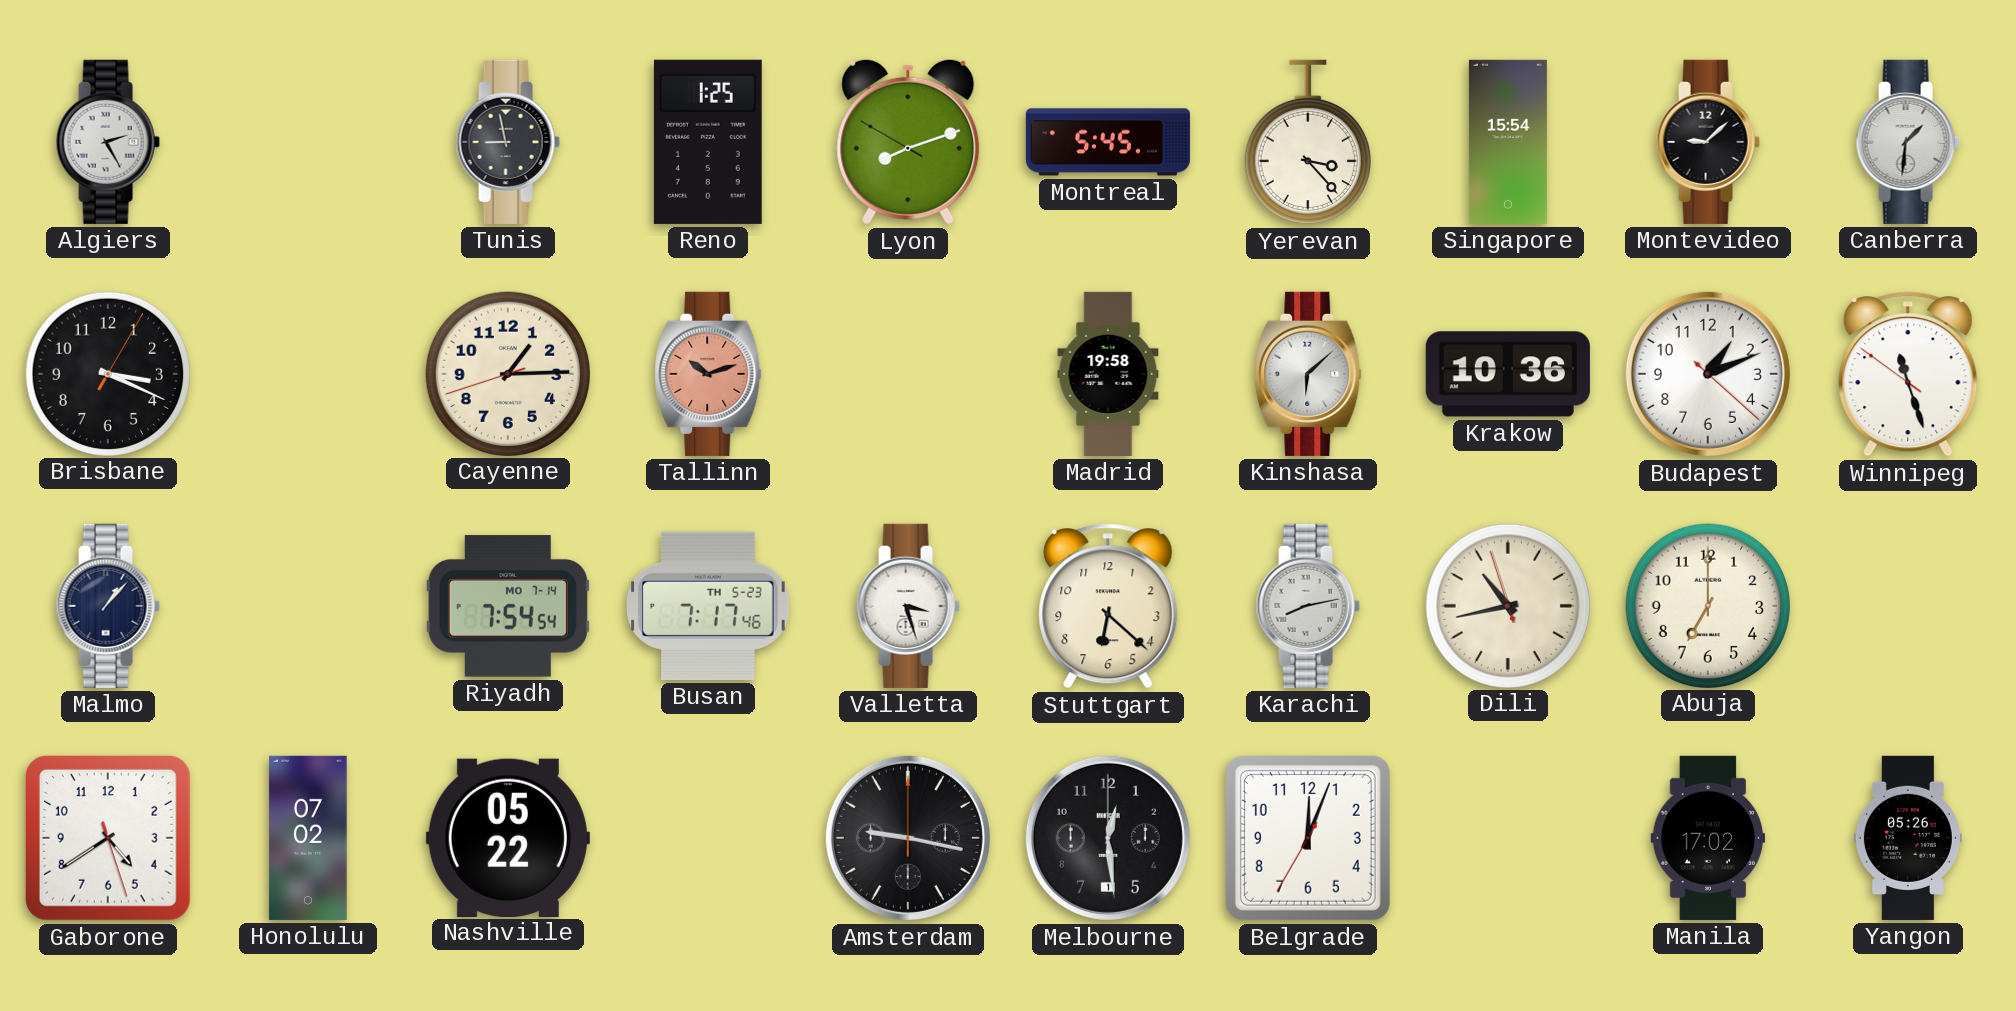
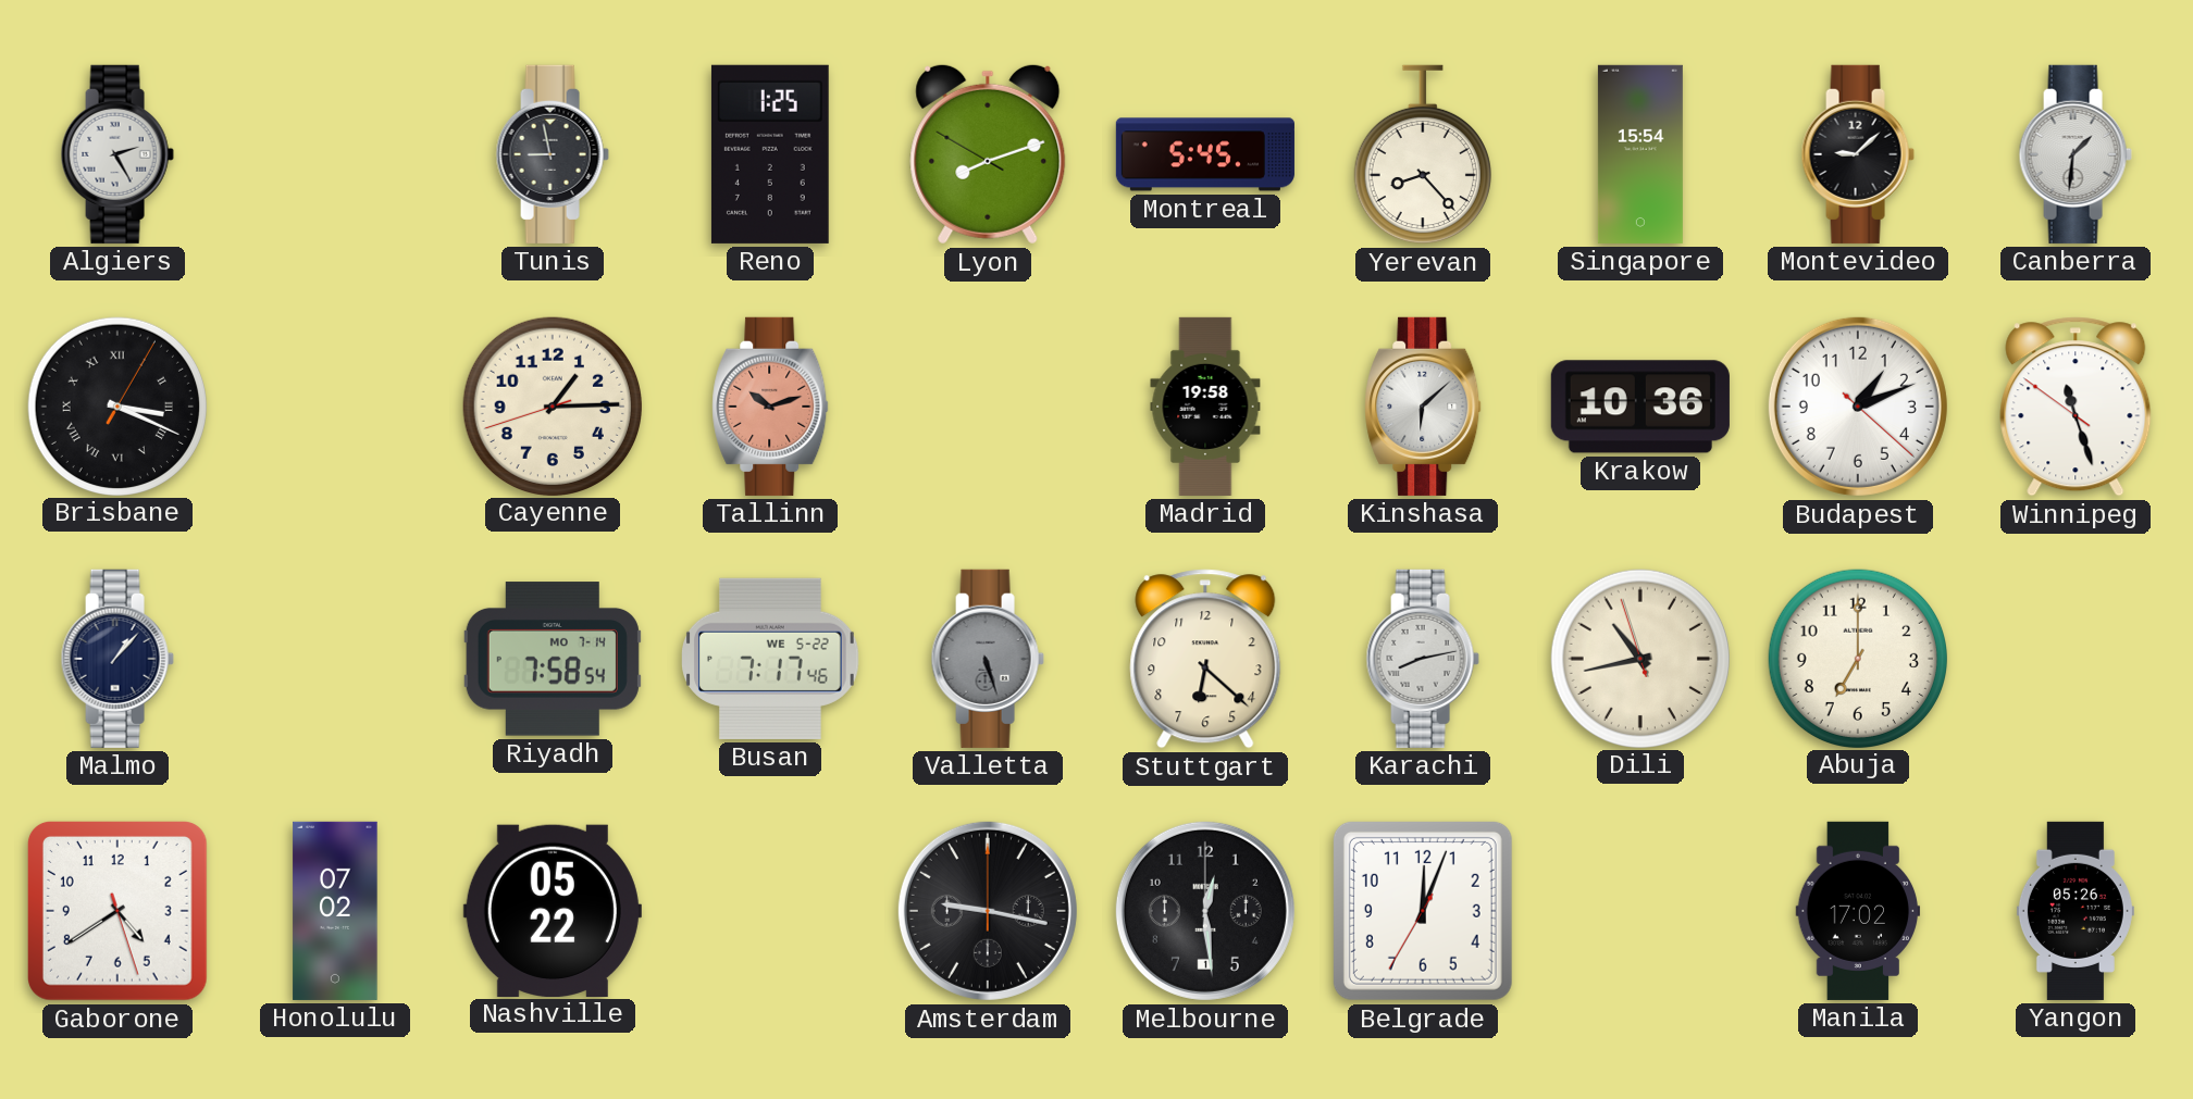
Yerevan: 3:23 -> 8:23
Brisbane numerals: Arabic -> Roman
Riyadh: 7:54 -> 7:58
Busan date: TH 5-23 -> WE 5-22
Valletta: 3:27 -> 5:27
Valletta dial: white -> grey
